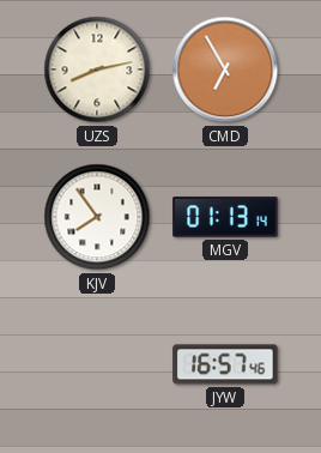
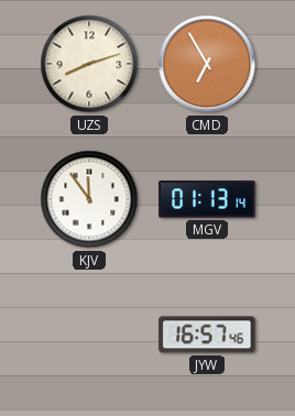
UZS: 8:13 -> 8:12
KJV: 7:54 -> 11:54
